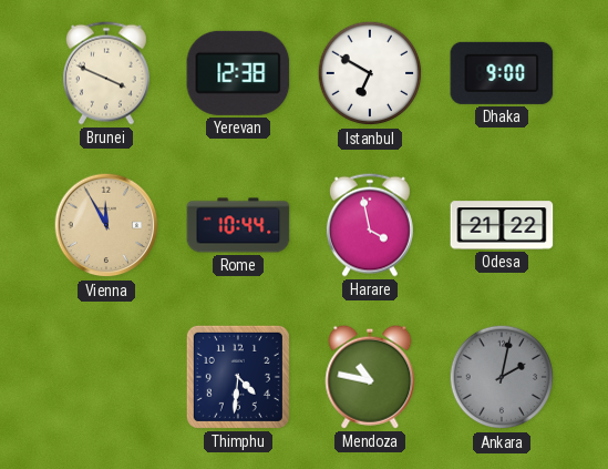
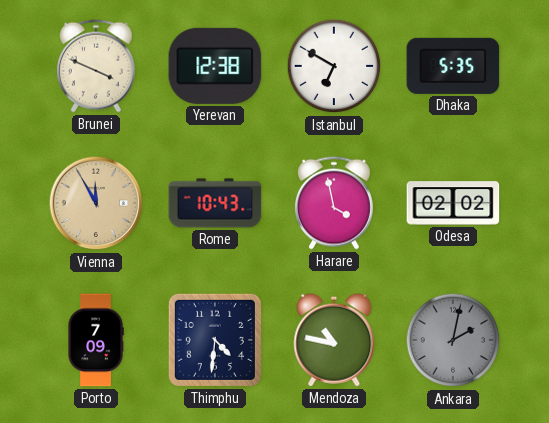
Dhaka: 9:00 -> 5:35
Rome: 10:44 -> 10:43
Odesa: 21:22 -> 02:02
Porto: none -> 7:09
